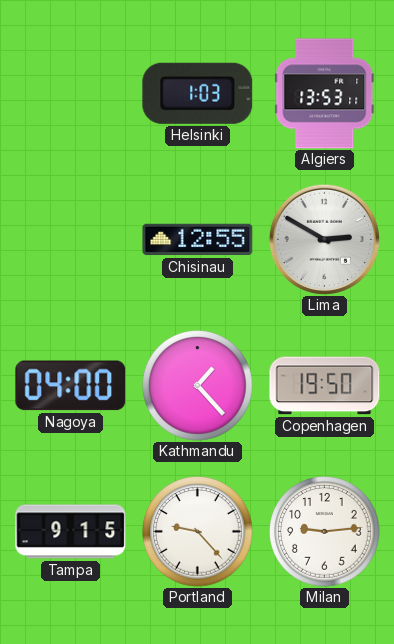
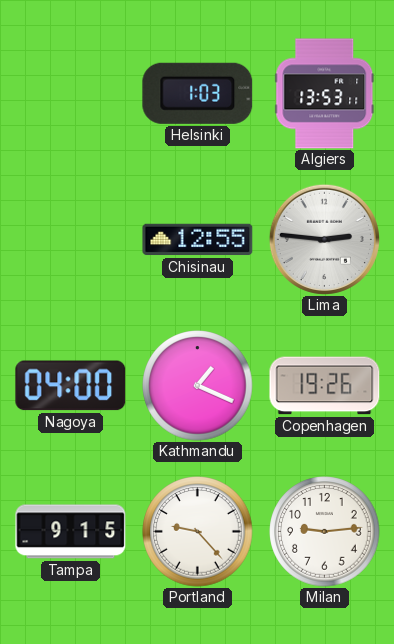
Lima: 2:50 -> 2:46
Kathmandu: 1:23 -> 1:19
Copenhagen: 19:50 -> 19:26
